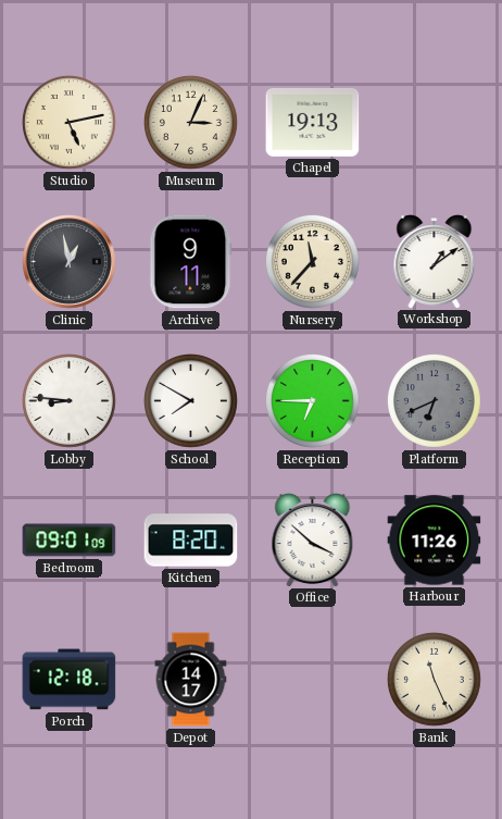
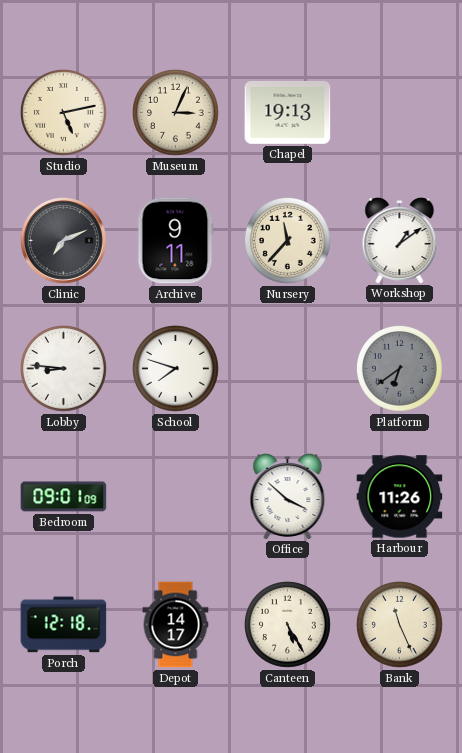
Clinic: 12:58 -> 7:11
School: 7:50 -> 7:48
Reception: 6:45 -> none
Platform: 6:41 -> 6:39
Kitchen: 8:20 -> none
Canteen: none -> 5:25
